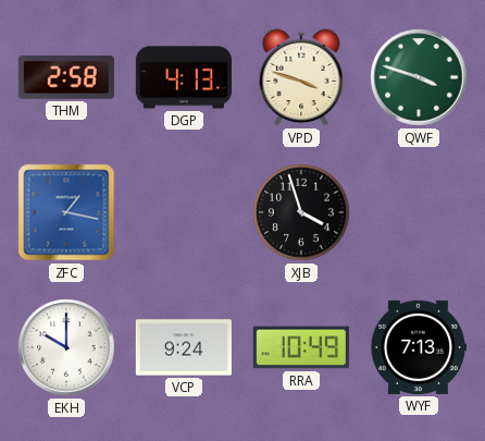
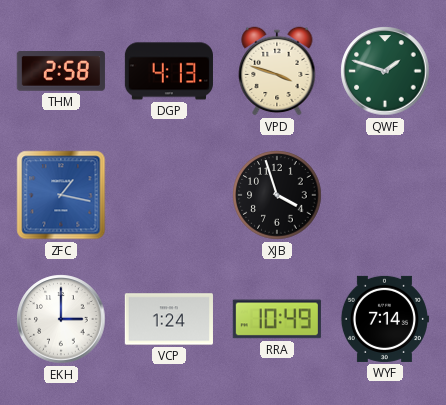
QWF: 3:48 -> 1:48
EKH: 10:00 -> 3:00
VCP: 9:24 -> 1:24
WYF: 7:13 -> 7:14
